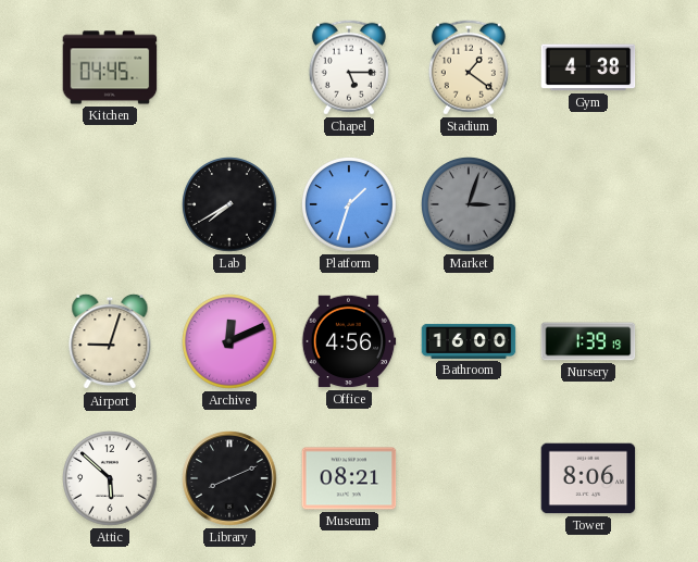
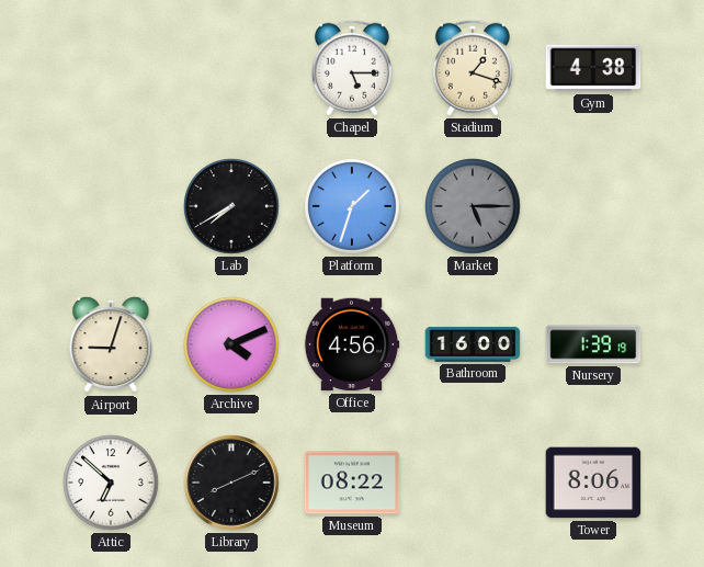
Kitchen: 04:45 -> none
Stadium: 1:21 -> 1:18
Market: 3:03 -> 5:15
Archive: 12:11 -> 4:11
Attic: 5:52 -> 6:52
Museum: 08:21 -> 08:22
